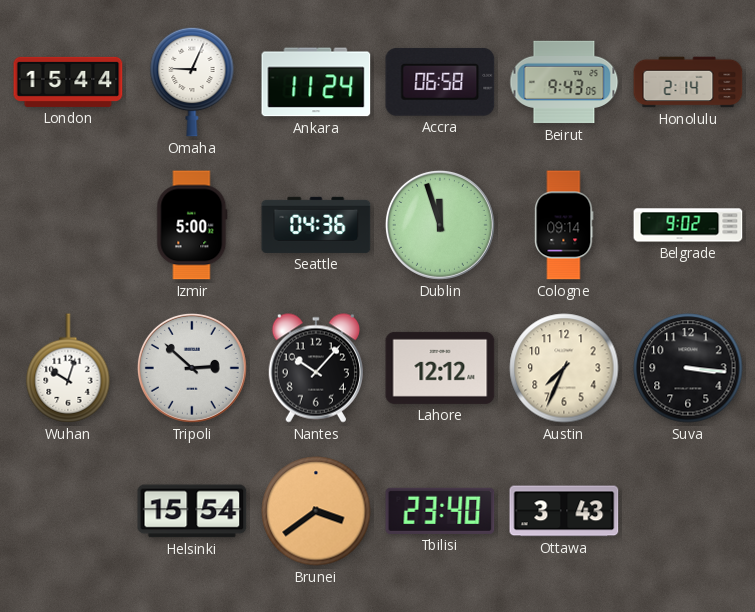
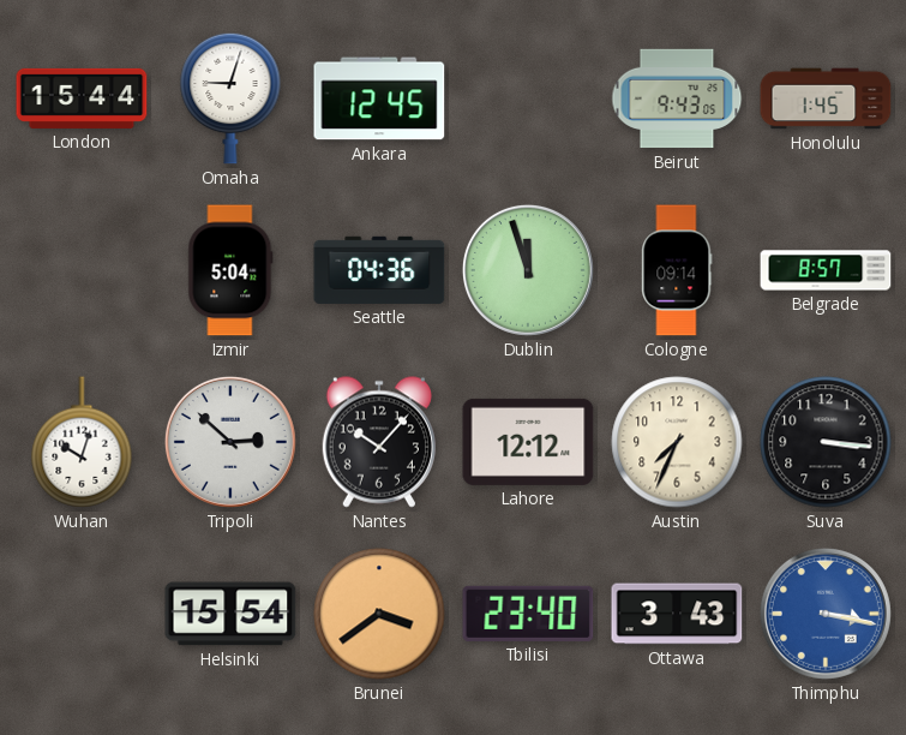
Omaha: 9:04 -> 9:03
Ankara: 11:24 -> 12:45
Accra: 06:58 -> none
Honolulu: 2:14 -> 1:45
Izmir: 5:00 -> 5:04
Belgrade: 9:02 -> 8:57
Thimphu: none -> 3:17
